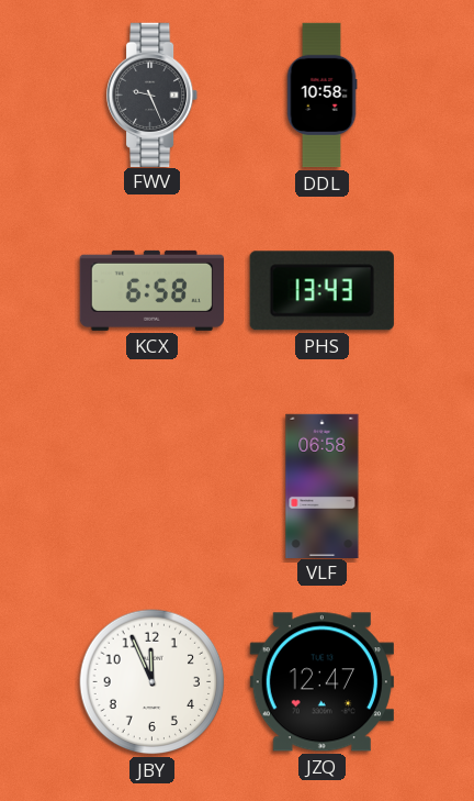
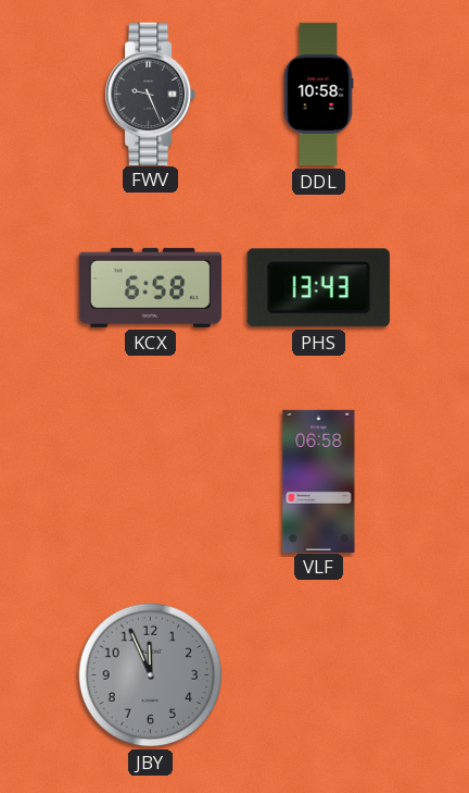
JBY dial: white -> grey
JZQ: 12:47 -> none
